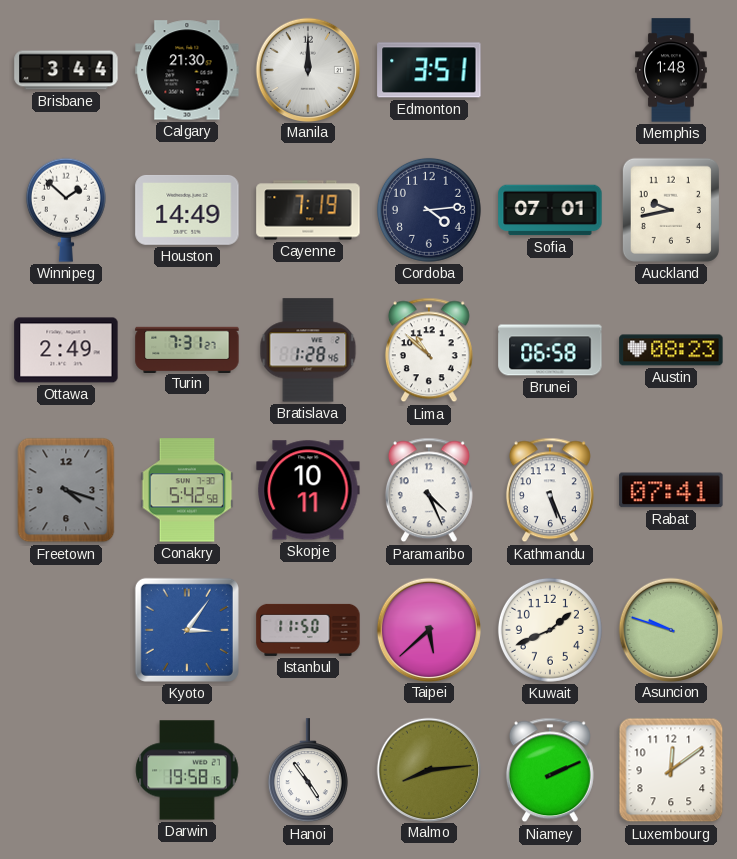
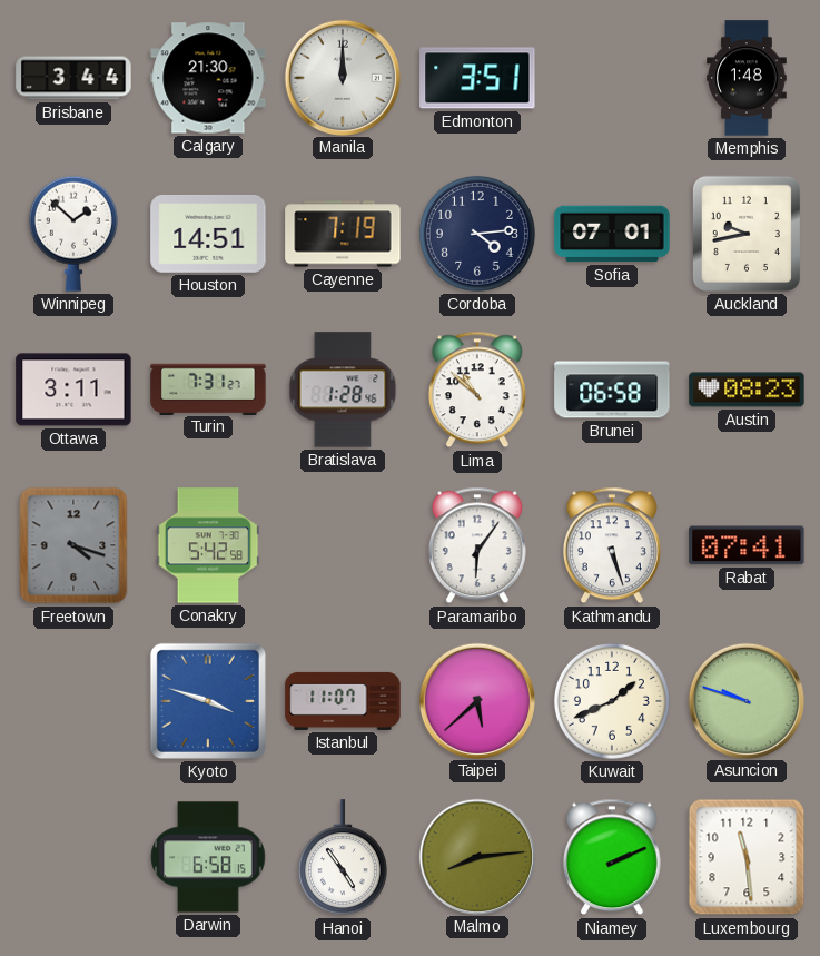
Houston: 14:49 -> 14:51
Ottawa: 2:49 -> 3:11
Skopje: 10:11 -> none
Paramaribo: 4:26 -> 6:06
Kathmandu: 5:26 -> 5:27
Kyoto: 3:06 -> 3:48
Istanbul: 11:50 -> 11:07
Darwin: 19:58 -> 6:58
Luxembourg: 12:09 -> 11:29
